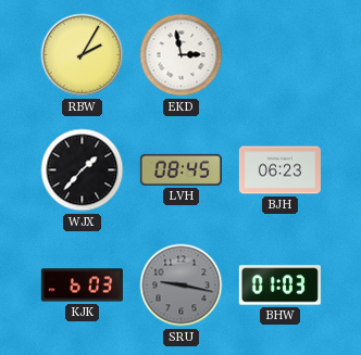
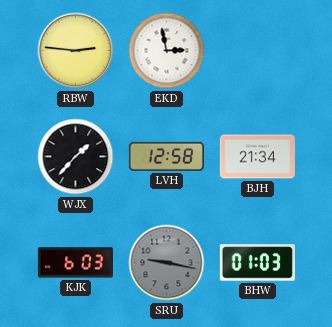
RBW: 2:05 -> 2:46
LVH: 08:45 -> 12:58
BJH: 06:23 -> 21:34
